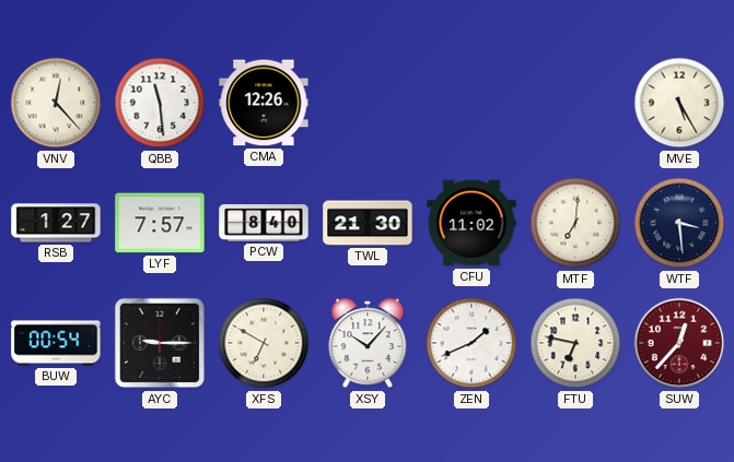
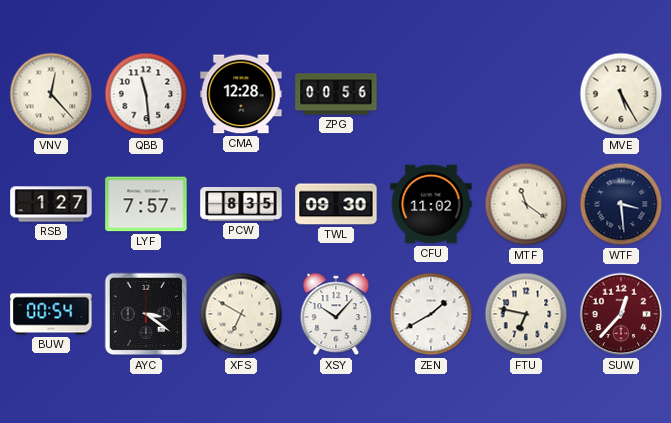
CMA: 12:26 -> 12:28
ZPG: none -> 00:56
PCW: 8:40 -> 8:35
TWL: 21:30 -> 09:30
MTF: 7:01 -> 11:21
AYC: 9:15 -> 3:21
ZEN: 1:41 -> 1:40
